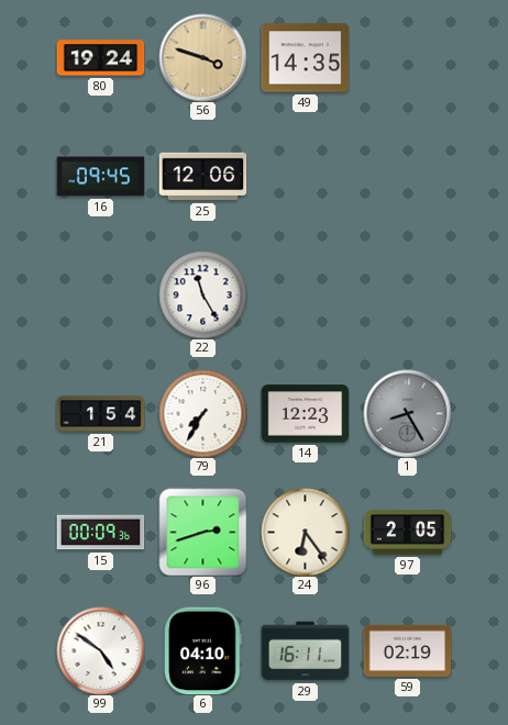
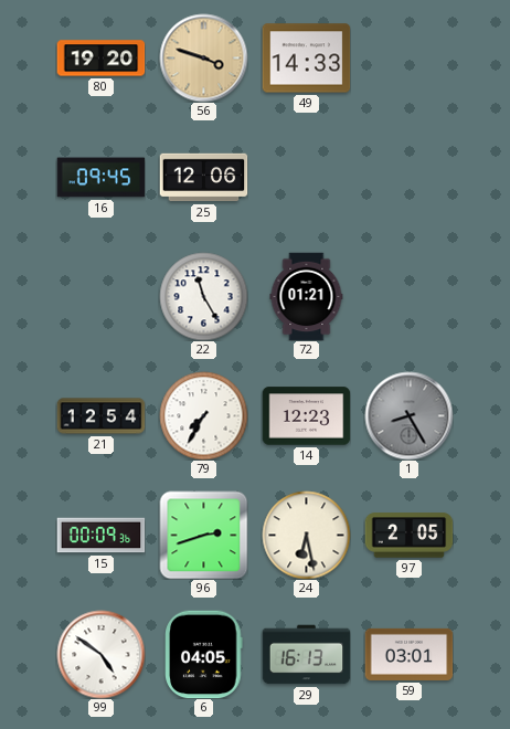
80: 19:24 -> 19:20
49: 14:35 -> 14:33
72: none -> 01:21
21: 1:54 -> 12:54
24: 6:24 -> 6:28
6: 04:10 -> 04:05
29: 16:11 -> 16:13
59: 02:19 -> 03:01
